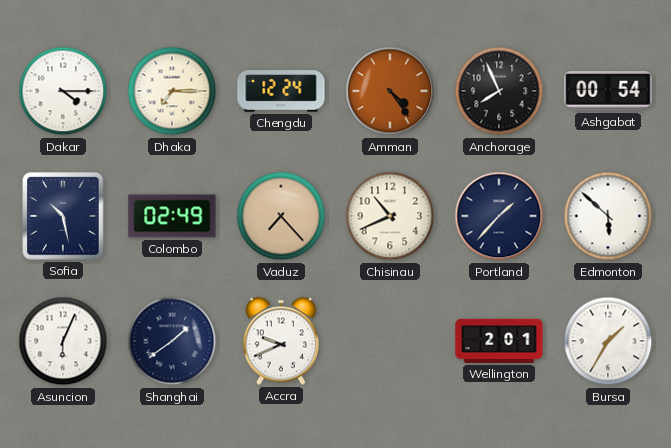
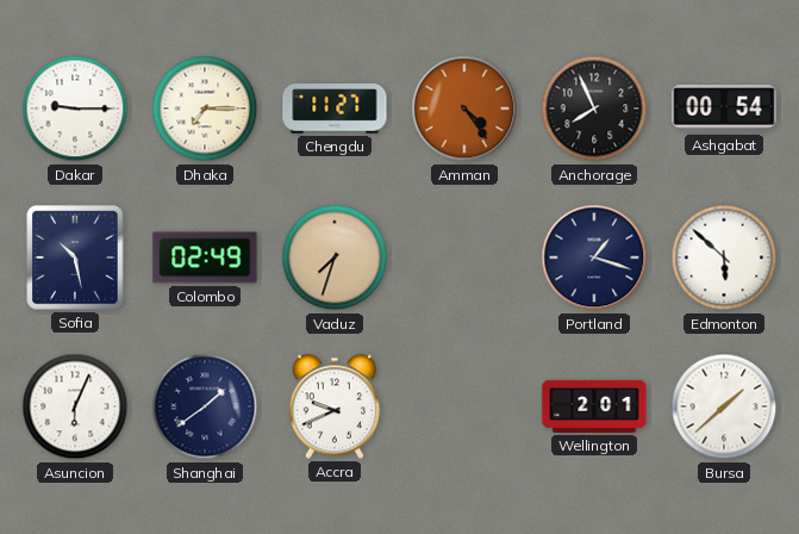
Dakar: 4:15 -> 9:15
Chengdu: 12:24 -> 11:27
Vaduz: 7:23 -> 7:33
Chisinau: 10:41 -> none
Portland: 1:37 -> 1:18
Bursa: 1:35 -> 1:38
